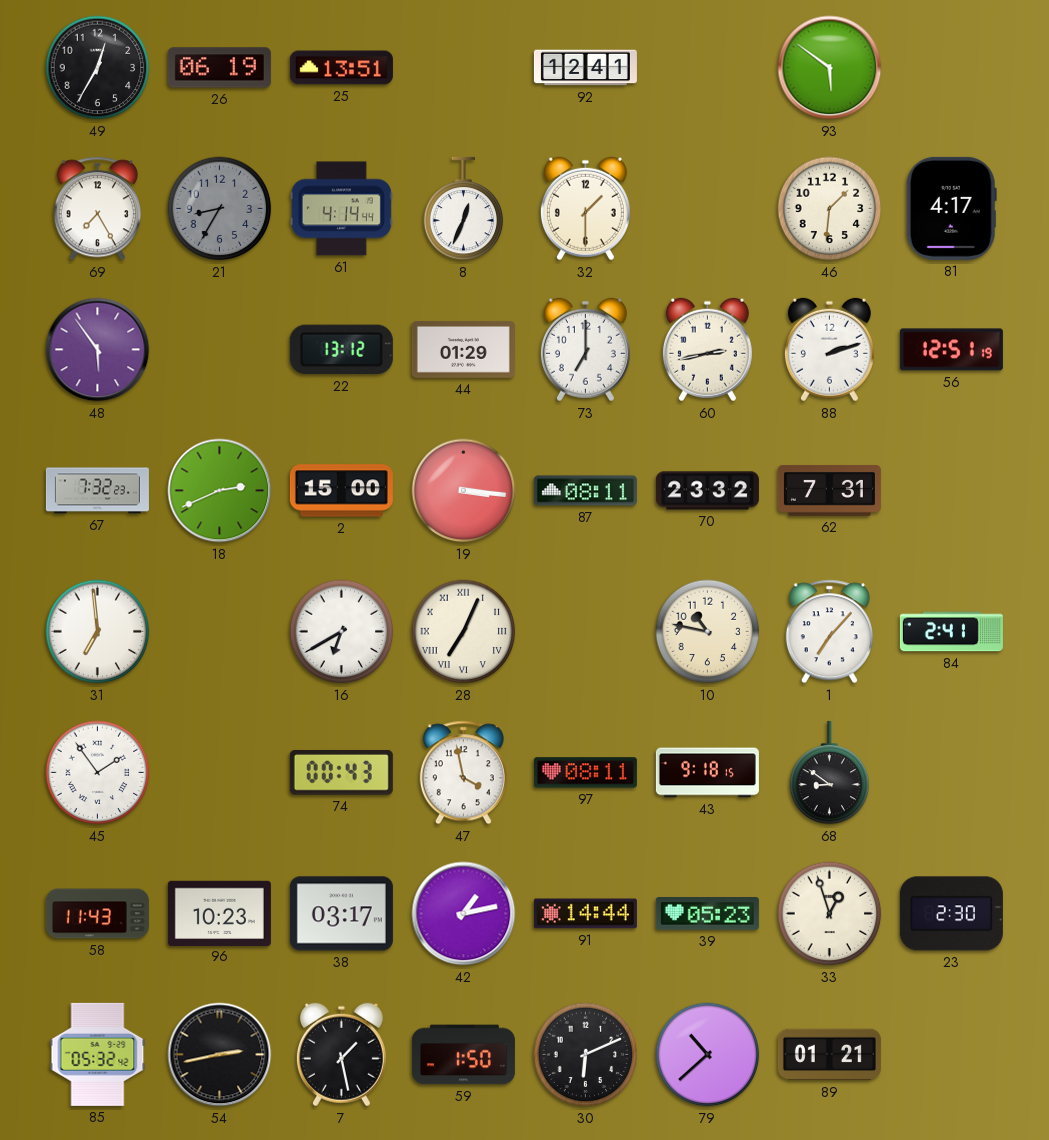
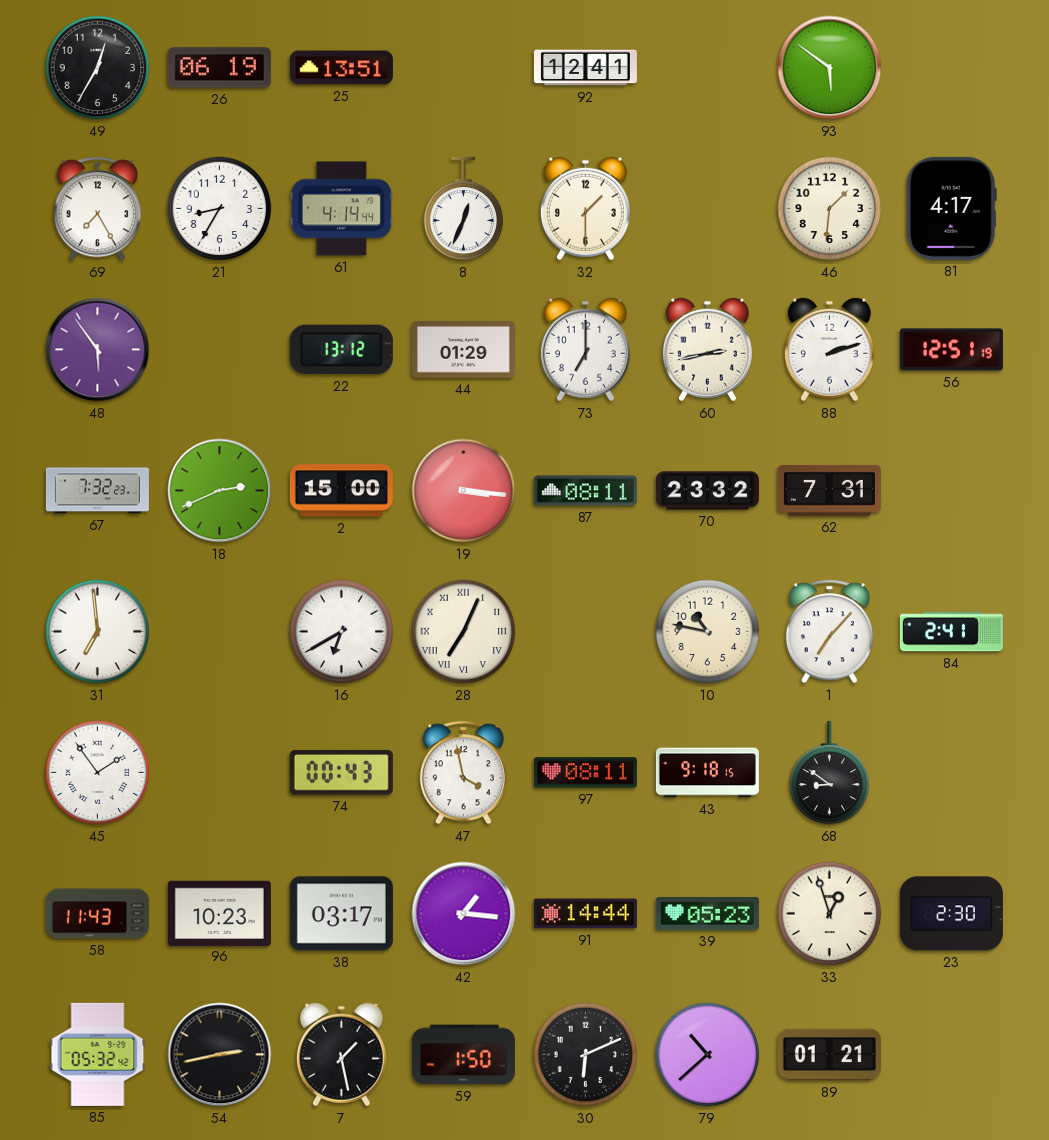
21 dial: grey -> white
42: 1:13 -> 1:16
